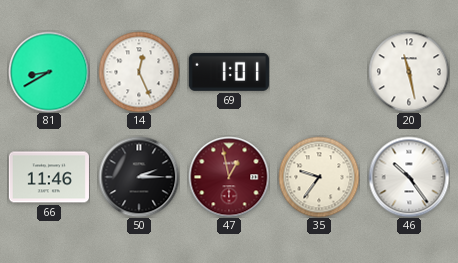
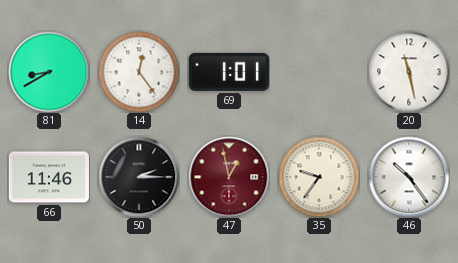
14: 12:26 -> 12:24
